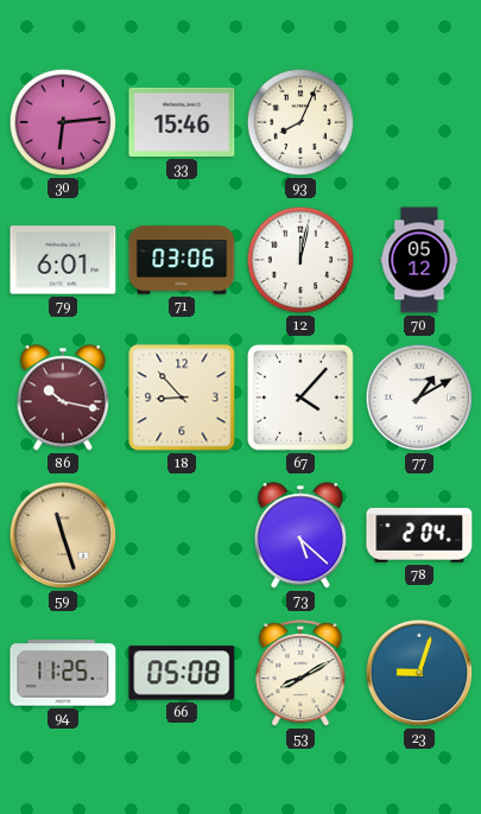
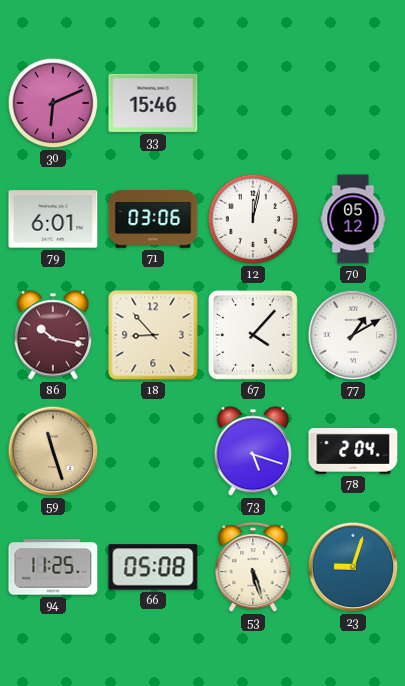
30: 6:14 -> 6:11
93: 8:04 -> none
73: 5:22 -> 5:18
53: 8:10 -> 5:27
